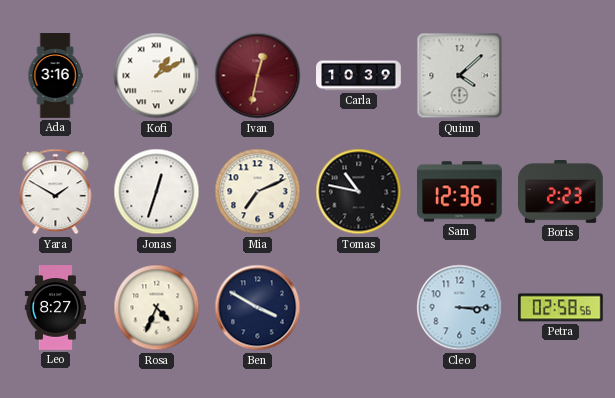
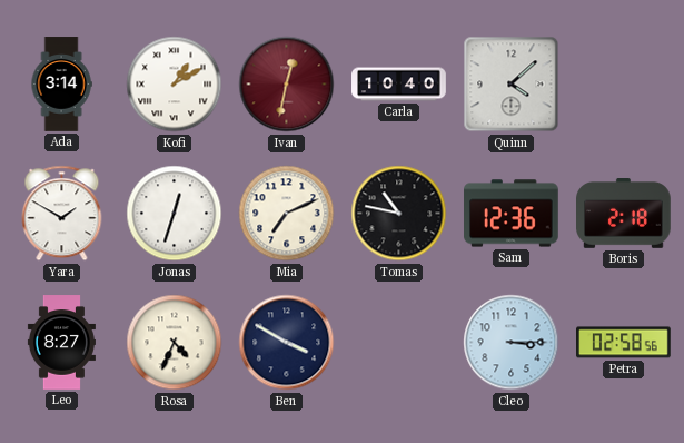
Ada: 3:16 -> 3:14
Carla: 10:39 -> 10:40
Boris: 2:23 -> 2:18
